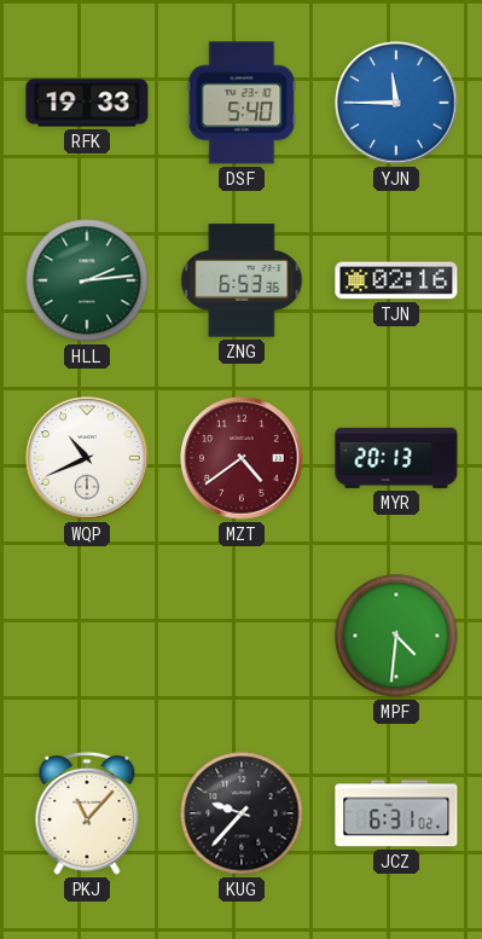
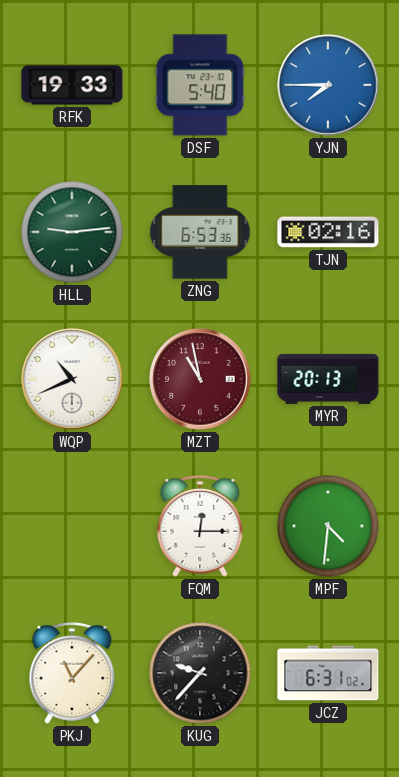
YJN: 11:45 -> 7:45
HLL: 2:14 -> 9:14
MZT: 4:39 -> 10:58
FQM: none -> 12:15
